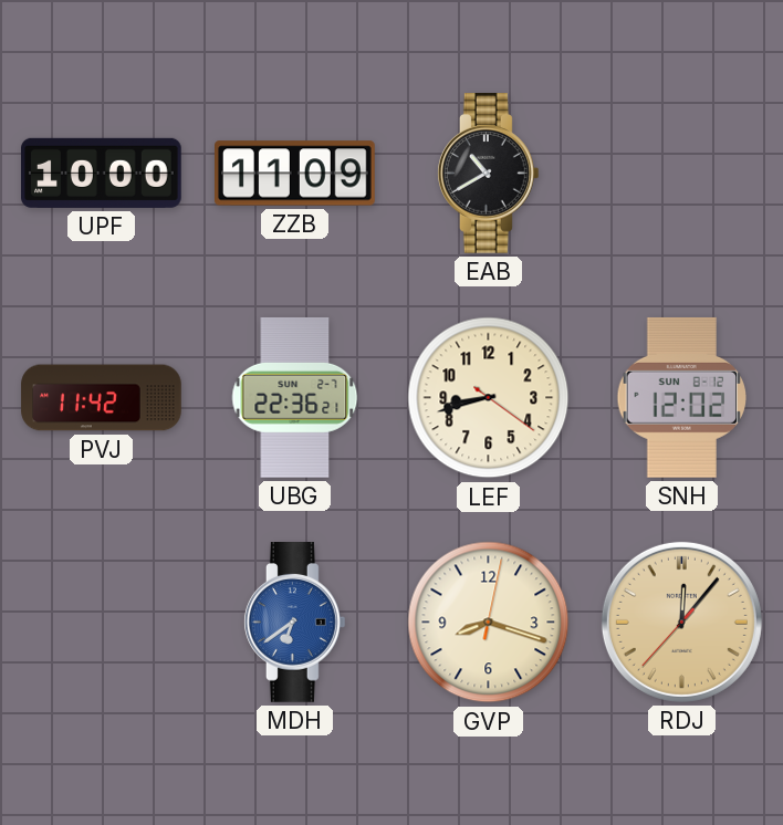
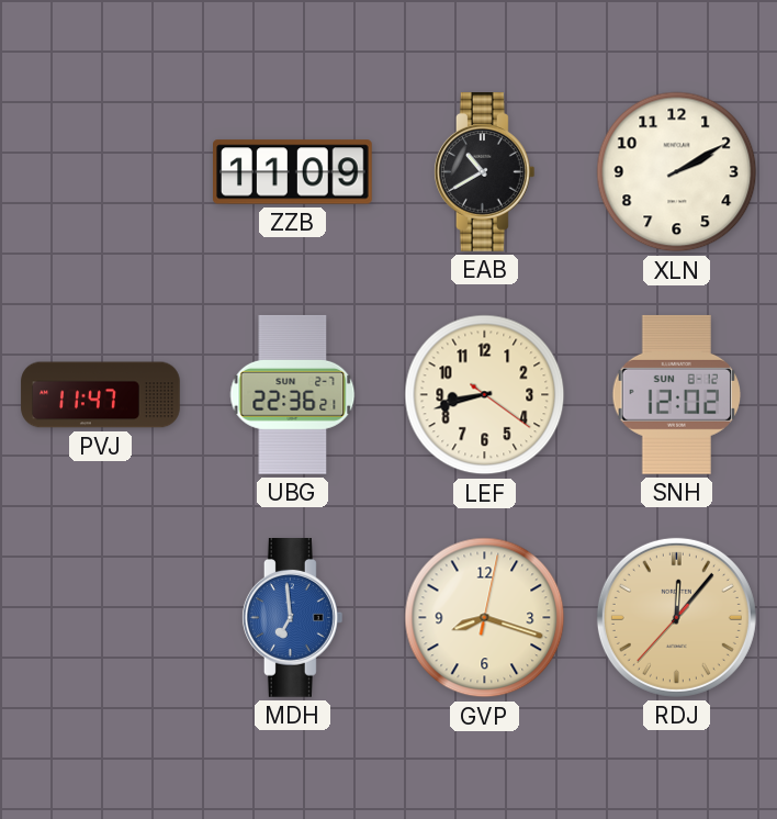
UPF: 10:00 -> none
XLN: none -> 2:10
PVJ: 11:42 -> 11:47
MDH: 6:39 -> 6:59
